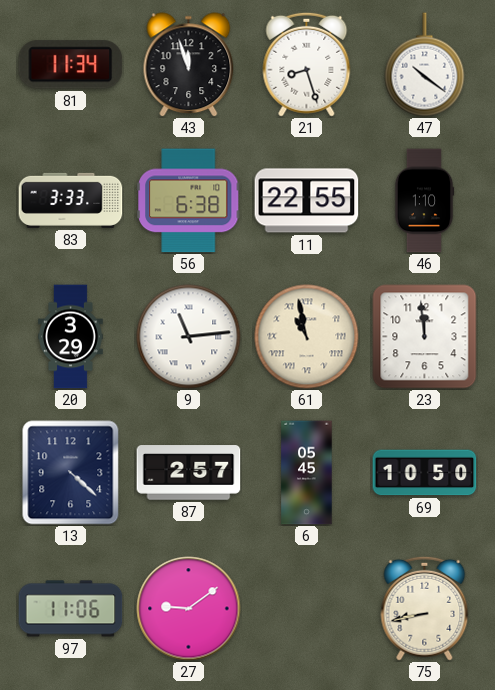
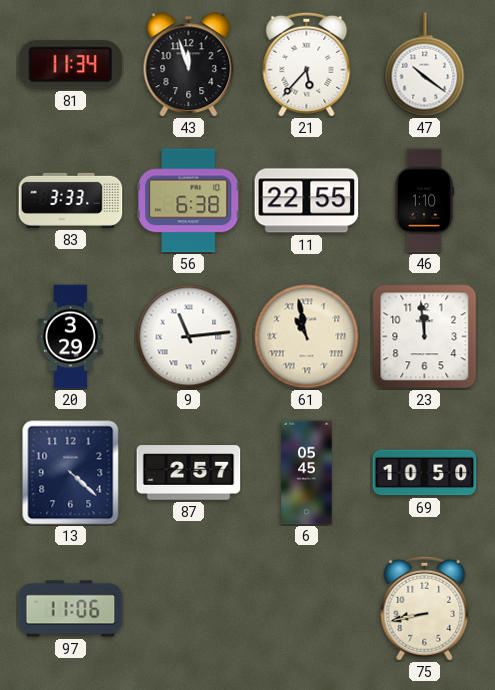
21: 8:27 -> 5:37
27: 9:09 -> none
